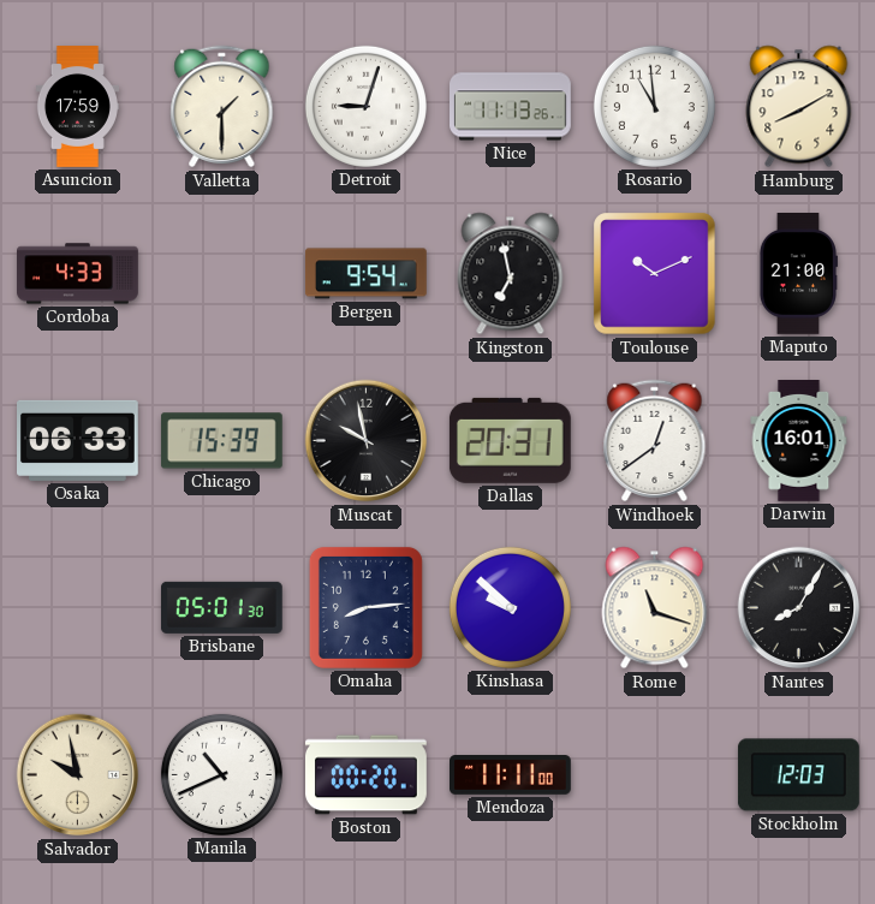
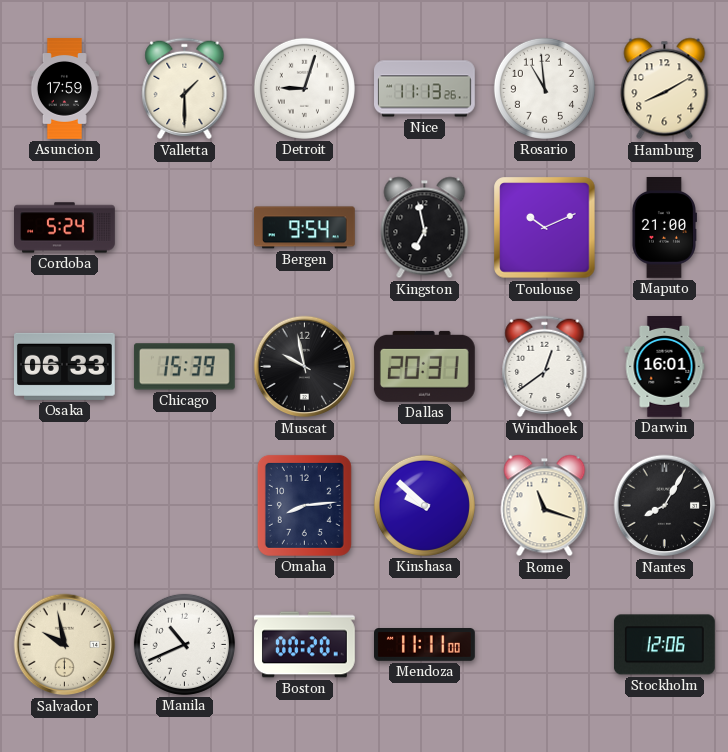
Cordoba: 4:33 -> 5:24
Brisbane: 05:01 -> none
Stockholm: 12:03 -> 12:06
